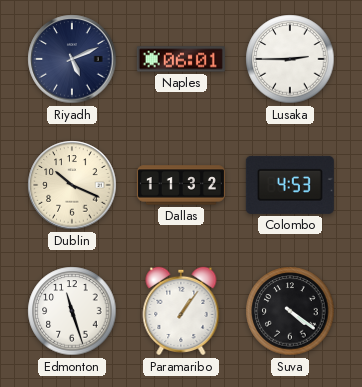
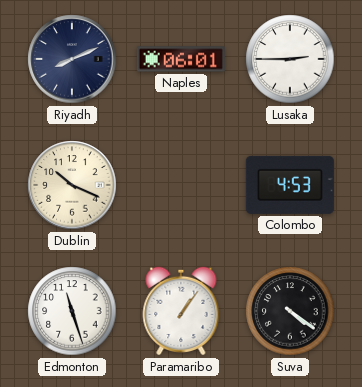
Riyadh: 5:11 -> 8:11
Dallas: 11:32 -> none
